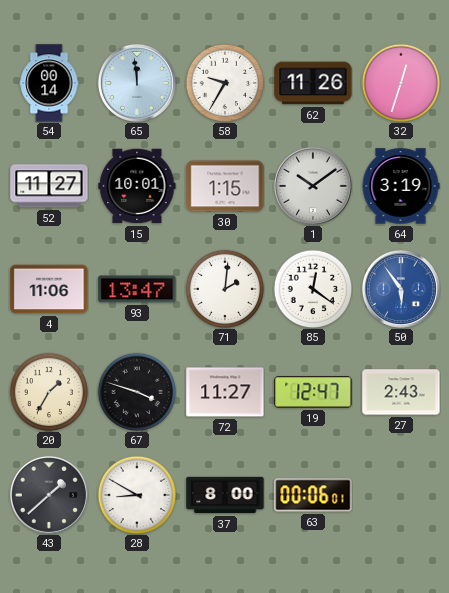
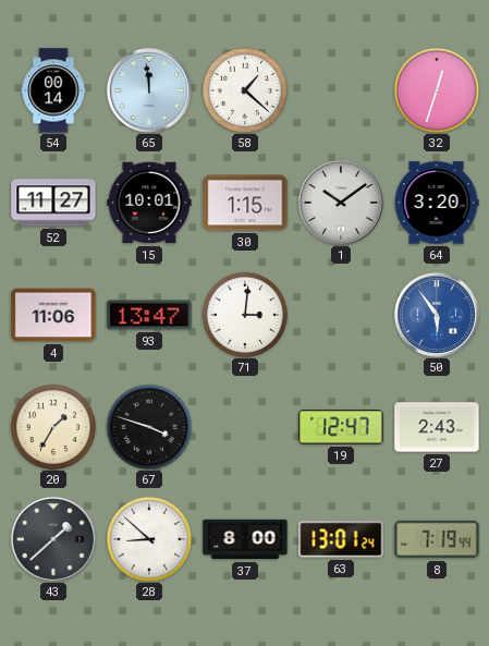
58: 9:35 -> 1:22
62: 11:26 -> none
64: 3:19 -> 3:20
71: 2:01 -> 3:01
85: 12:21 -> none
72: 11:27 -> none
28: 8:50 -> 8:52
63: 00:06 -> 13:01
8: none -> 7:19
